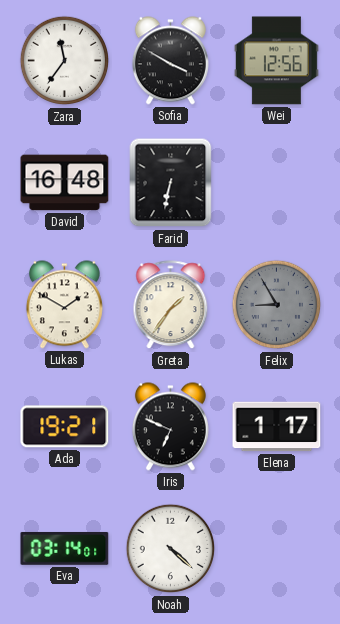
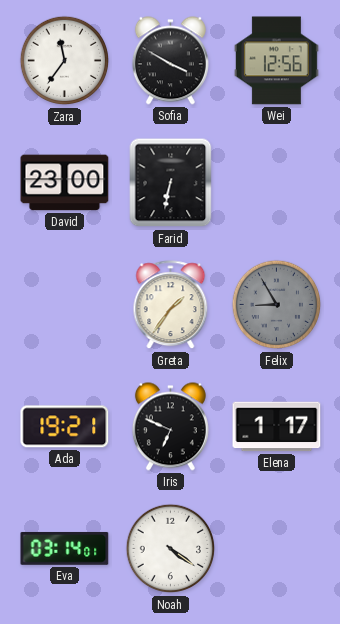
David: 16:48 -> 23:00
Lukas: 1:50 -> none
Noah: 4:22 -> 4:21
